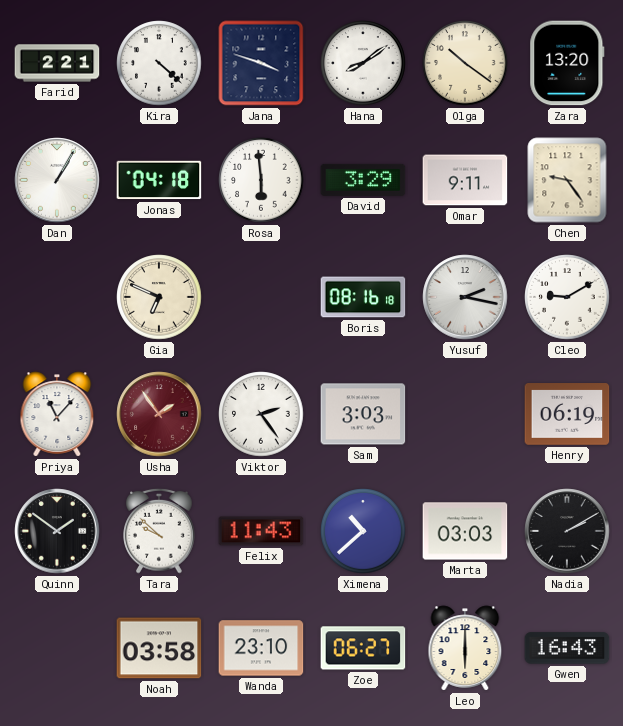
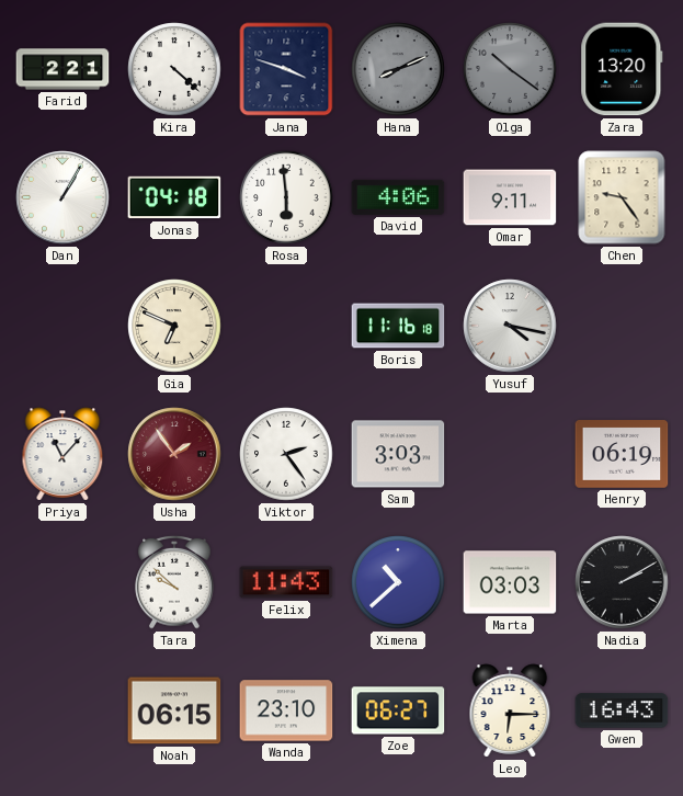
Hana: 8:09 -> 8:11
Hana dial: white -> grey
Olga dial: cream -> grey
David: 3:29 -> 4:06
Boris: 08:16 -> 11:16
Yusuf: 2:17 -> 4:17
Cleo: 9:10 -> none
Quinn: 1:51 -> none
Noah: 03:58 -> 06:15
Leo: 6:00 -> 6:15
